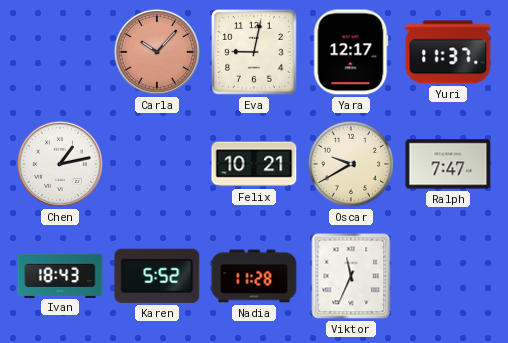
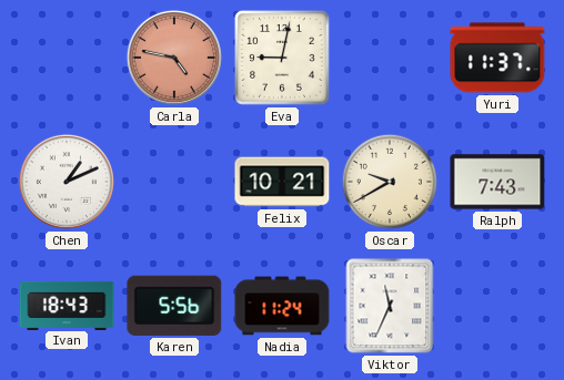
Carla: 10:07 -> 4:47
Yara: 12:17 -> none
Chen: 1:13 -> 1:11
Ralph: 7:47 -> 7:43
Karen: 5:52 -> 5:56
Nadia: 11:28 -> 11:24
